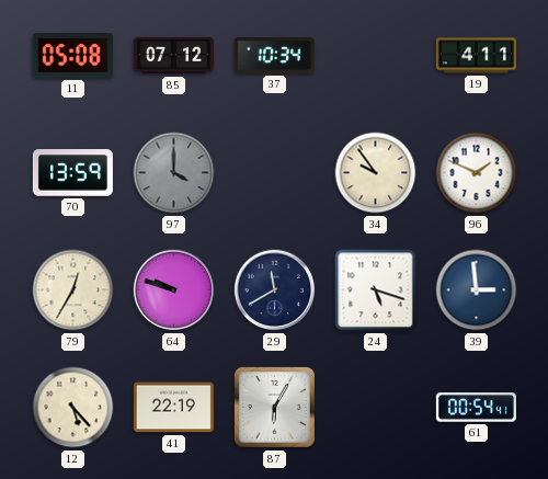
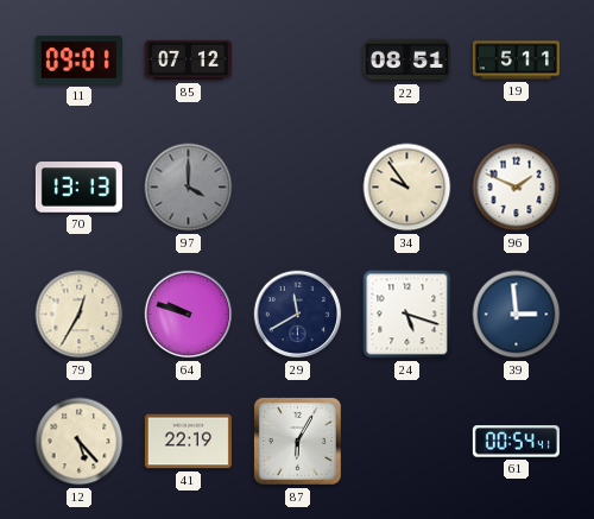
11: 05:08 -> 09:01
37: 10:34 -> none
22: none -> 08:51
19: 4:11 -> 5:11
70: 13:59 -> 13:13
